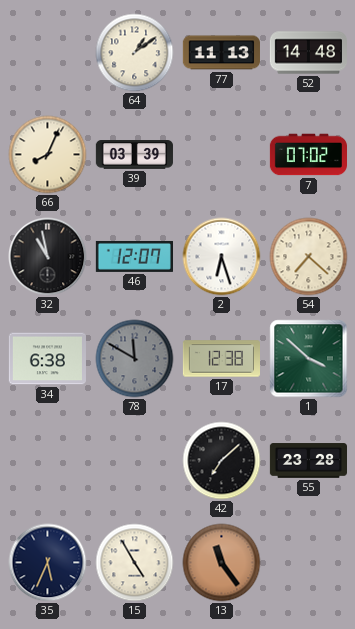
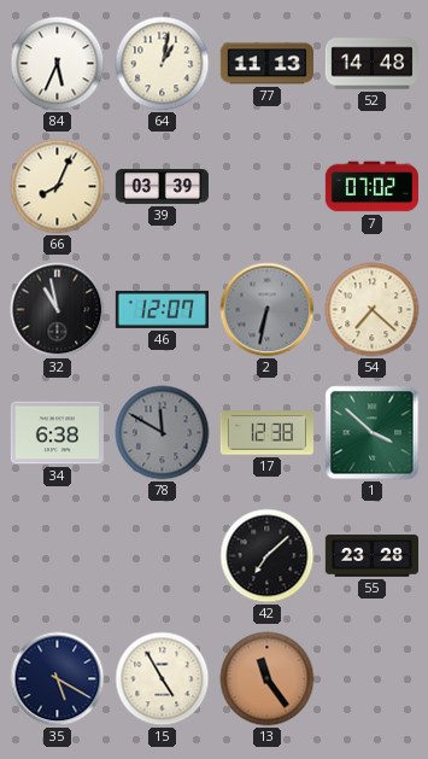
84: none -> 5:34
64: 1:09 -> 1:02
2: 6:27 -> 6:32
2 dial: white -> grey
35: 5:34 -> 5:20
